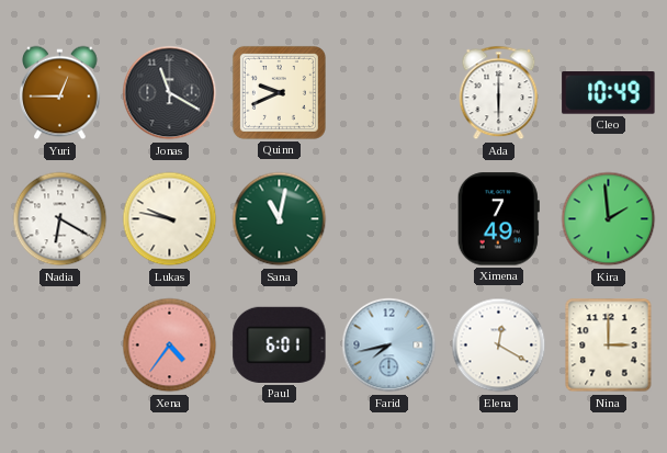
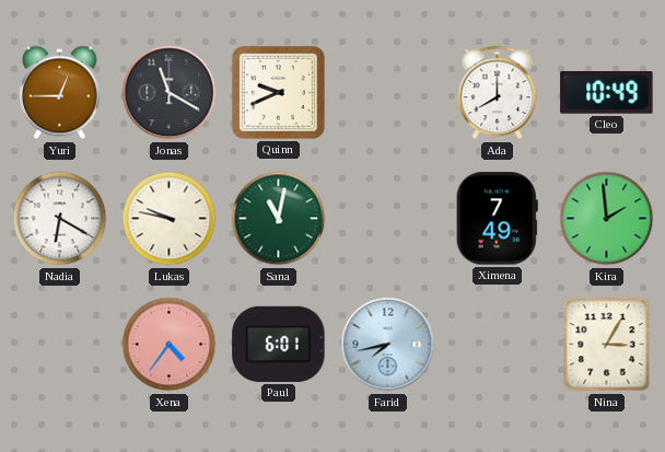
Ada: 6:00 -> 8:00
Elena: 12:20 -> none
Nina: 3:00 -> 3:05
